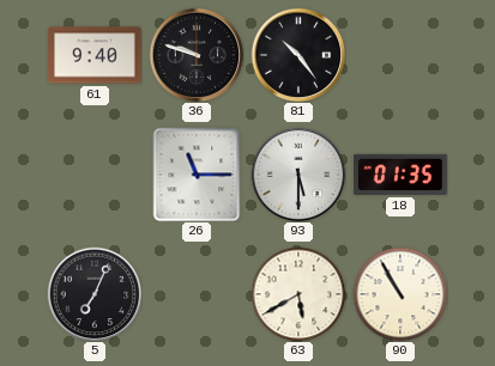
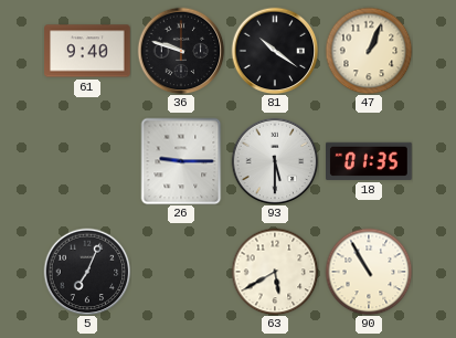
81: 10:24 -> 10:21
47: none -> 1:04
26: 11:15 -> 9:15
